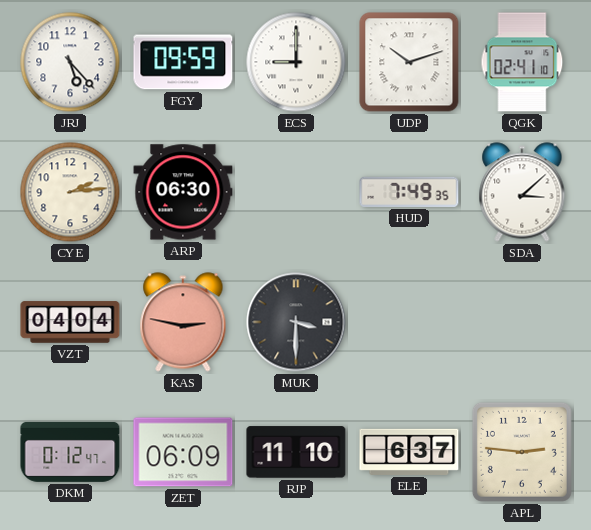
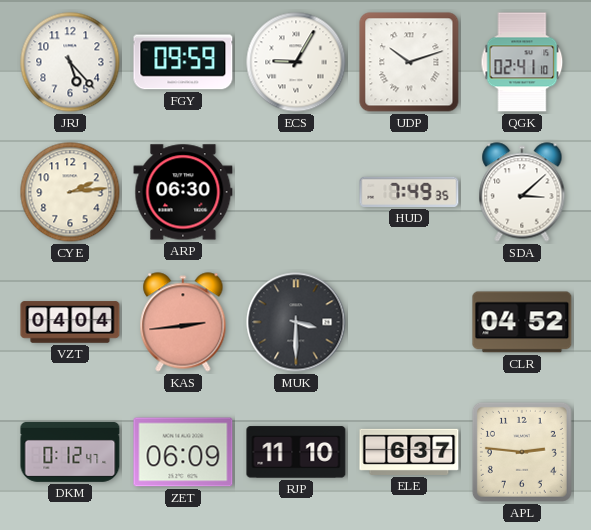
ECS: 9:00 -> 9:05
KAS: 2:47 -> 2:44
CLR: none -> 04:52
